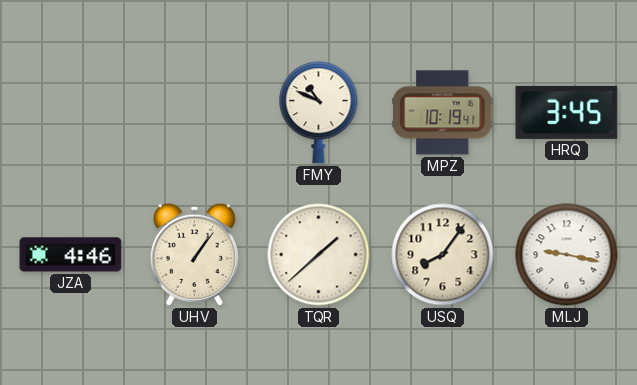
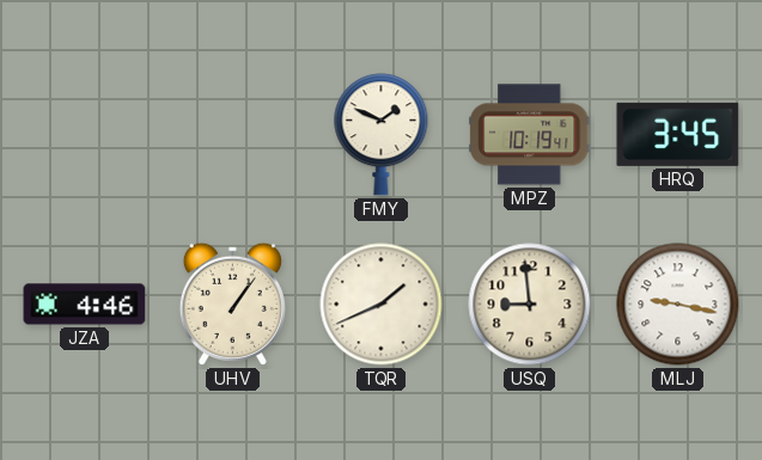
FMY: 10:49 -> 1:49
TQR: 1:38 -> 1:41
USQ: 8:06 -> 8:59
